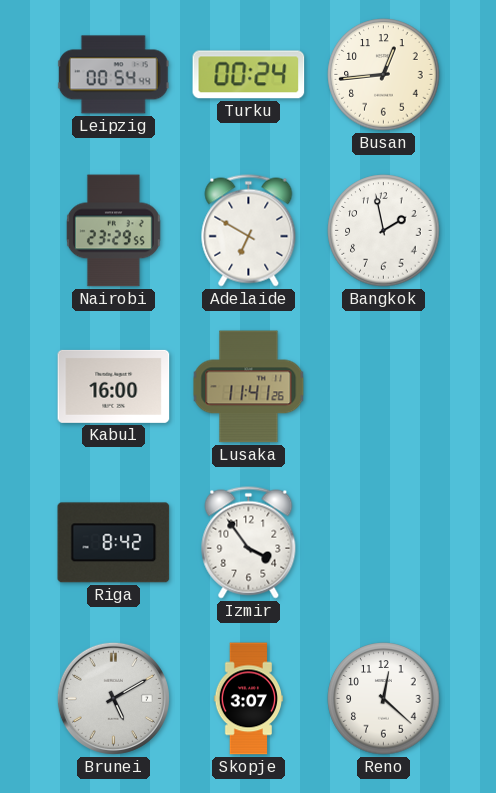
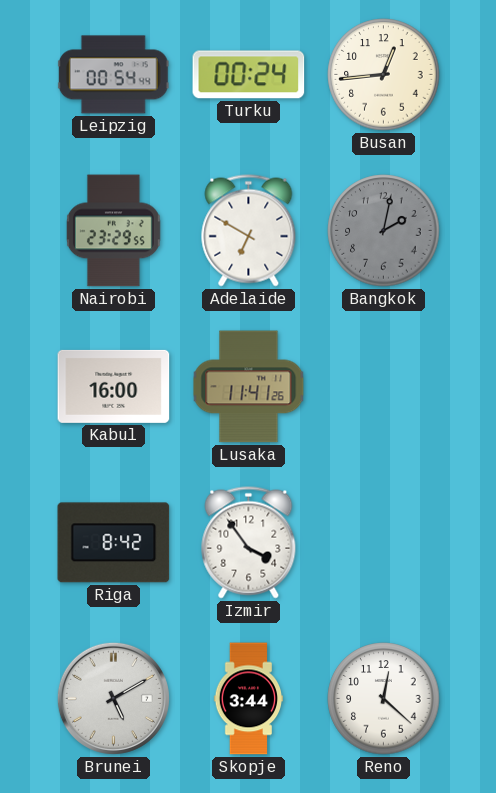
Bangkok: 1:58 -> 2:02
Bangkok dial: white -> grey
Skopje: 3:07 -> 3:44
